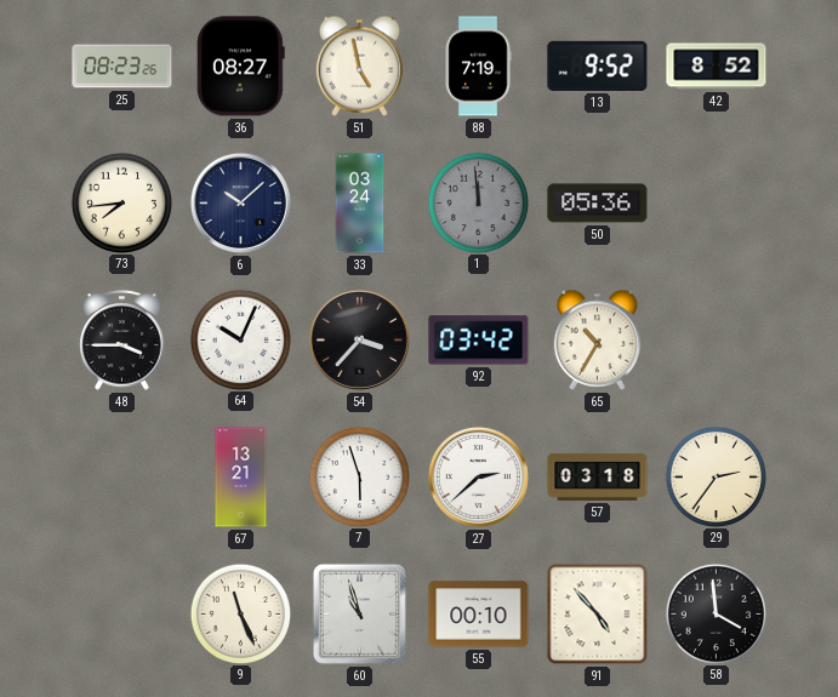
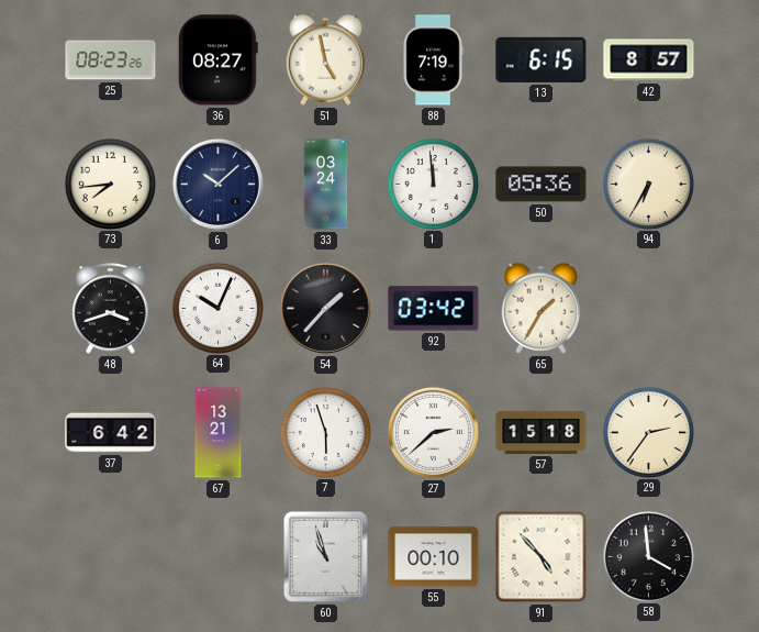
13: 9:52 -> 6:15
42: 8:52 -> 8:57
1 dial: grey -> white
94: none -> 6:35
48: 3:45 -> 3:42
54: 3:37 -> 1:37
65: 10:35 -> 1:35
37: none -> 6:42
57: 03:18 -> 15:18
9: 11:26 -> none
